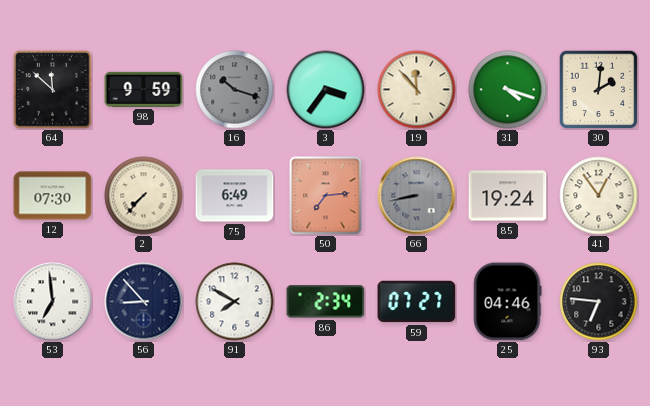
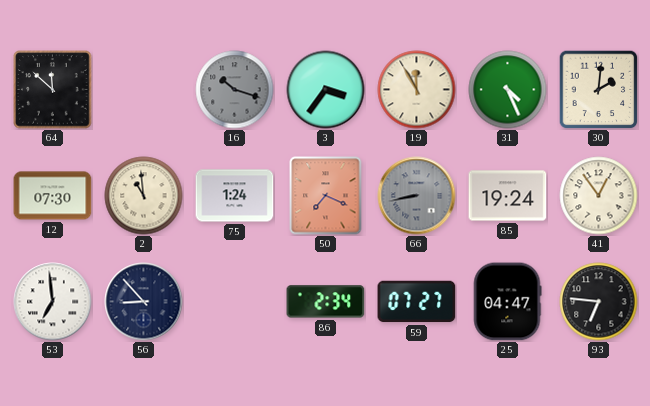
98: 9:59 -> none
19: 11:53 -> 11:55
31: 4:18 -> 4:26
2: 7:37 -> 10:59
75: 6:49 -> 1:24
50: 7:14 -> 7:19
91: 7:50 -> none
25: 04:46 -> 04:47
